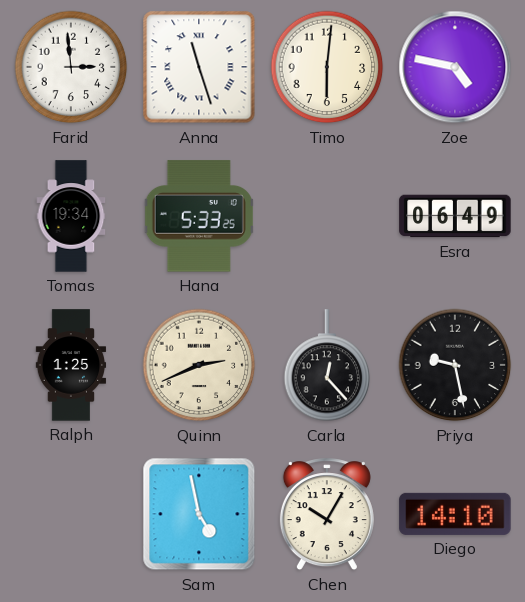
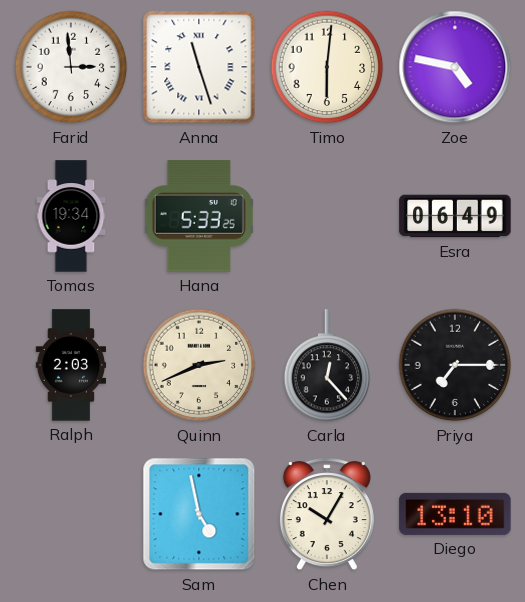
Ralph: 1:25 -> 2:03
Priya: 9:28 -> 7:15
Diego: 14:10 -> 13:10
